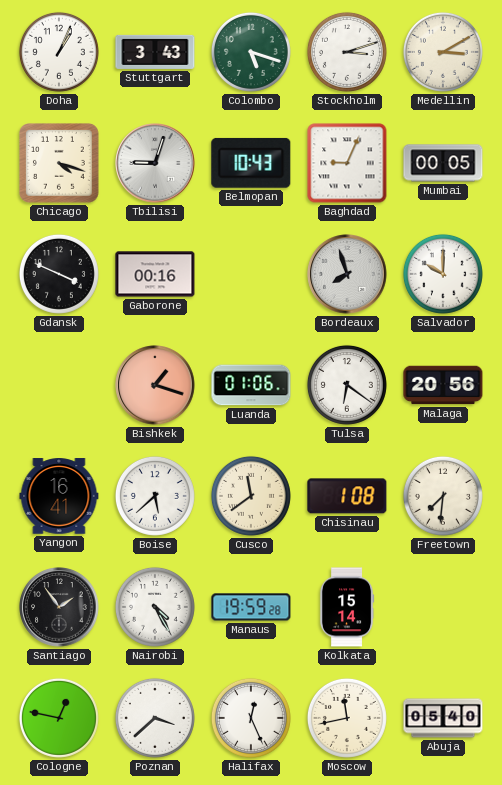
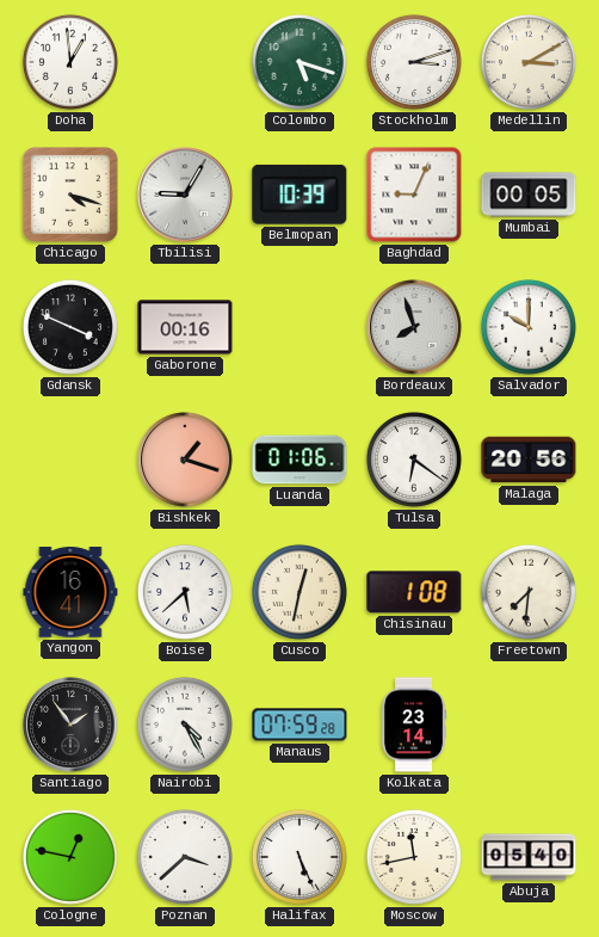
Doha: 1:04 -> 12:59
Stuttgart: 3:43 -> none
Tbilisi: 9:03 -> 9:05
Belmopan: 10:43 -> 10:39
Cusco: 11:39 -> 12:32
Manaus: 19:59 -> 07:59
Kolkata: 15:14 -> 23:14
Halifax: 12:26 -> 5:26
